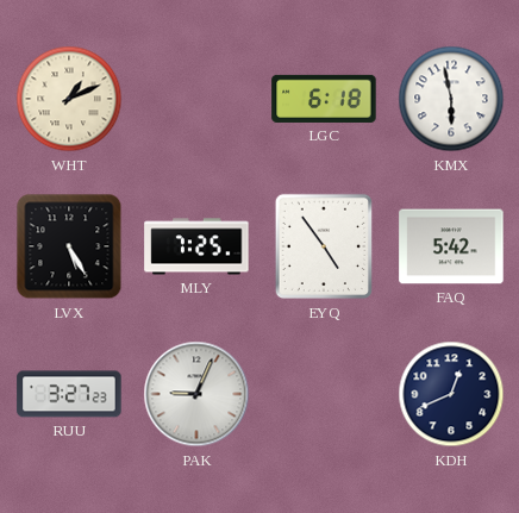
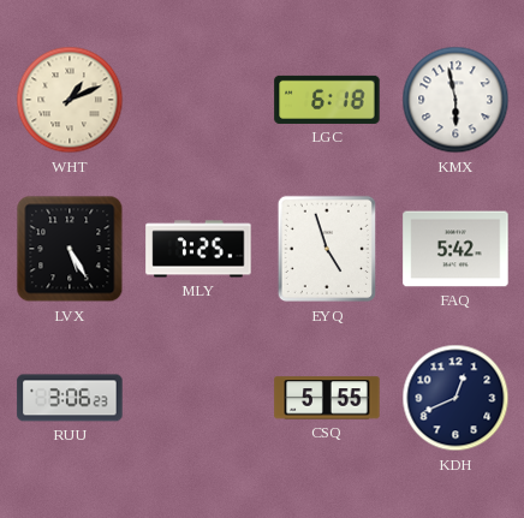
EYQ: 4:54 -> 4:57
RUU: 3:27 -> 3:06
PAK: 9:04 -> none
CSQ: none -> 5:55
